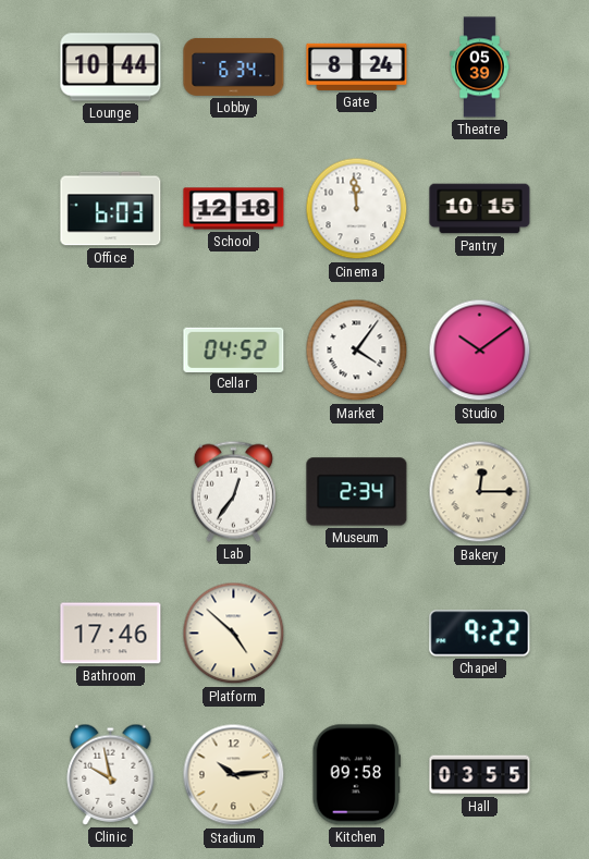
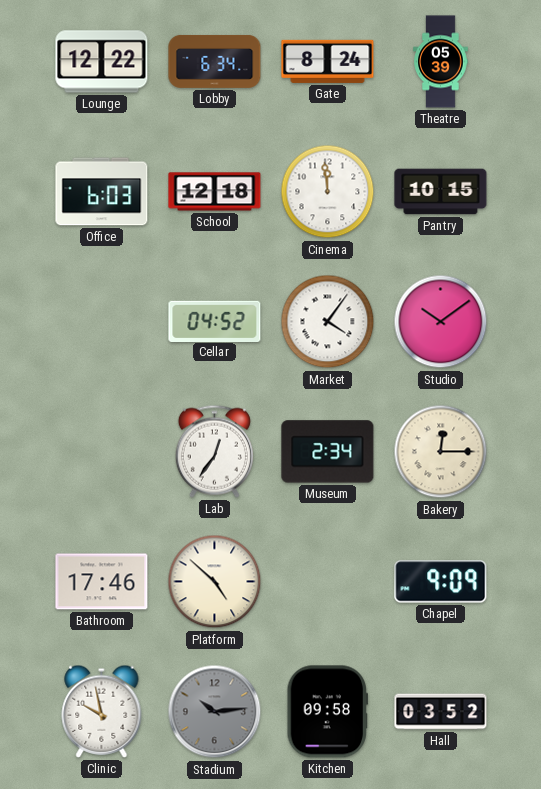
Lounge: 10:44 -> 12:22
Chapel: 9:22 -> 9:09
Stadium dial: cream -> grey
Hall: 03:55 -> 03:52
